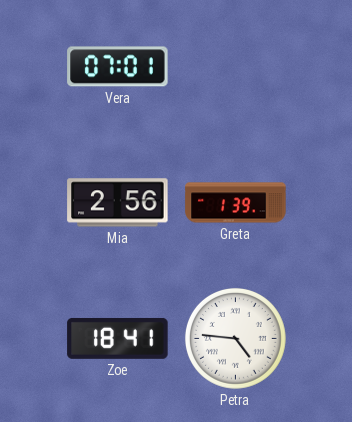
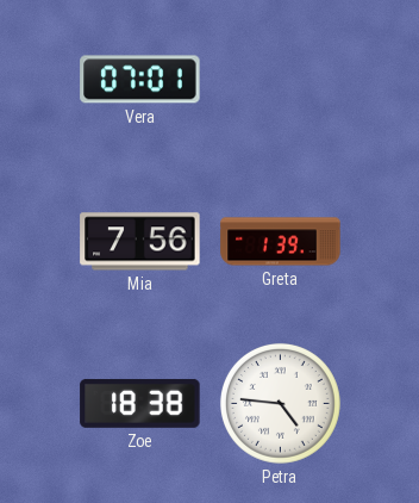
Mia: 2:56 -> 7:56
Zoe: 18:41 -> 18:38
